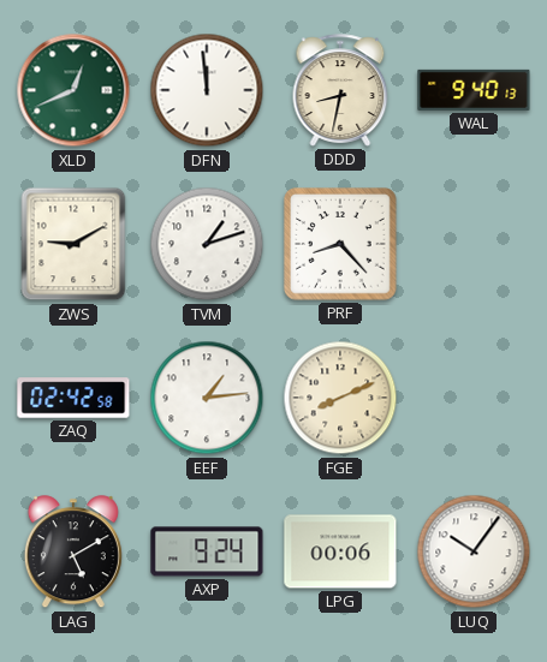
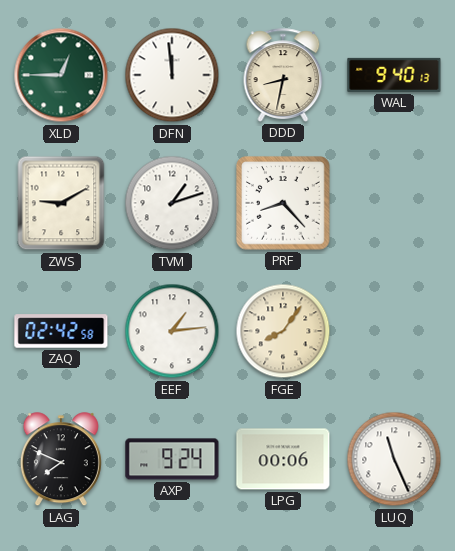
XLD: 12:41 -> 12:45
FGE: 8:11 -> 8:06
LAG: 5:10 -> 7:49
LUQ: 10:06 -> 11:26
